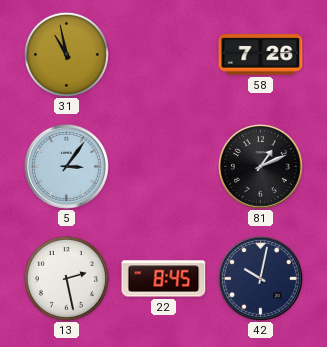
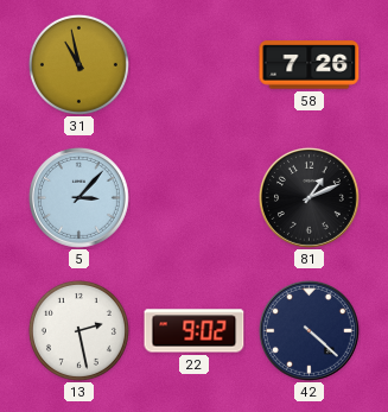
5: 3:06 -> 3:07
22: 8:45 -> 9:02
42: 10:02 -> 4:22
